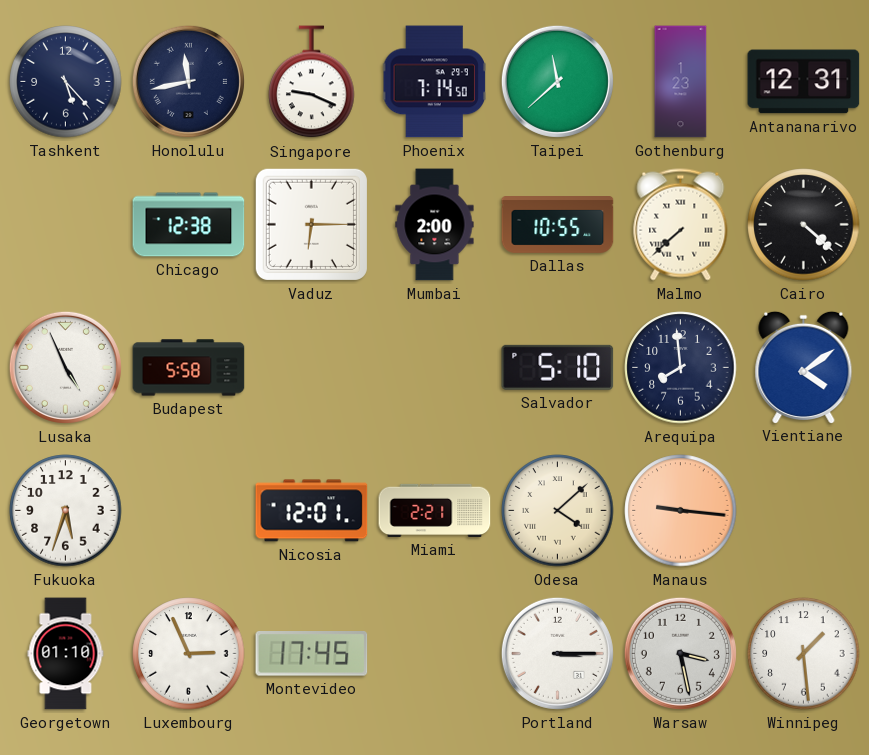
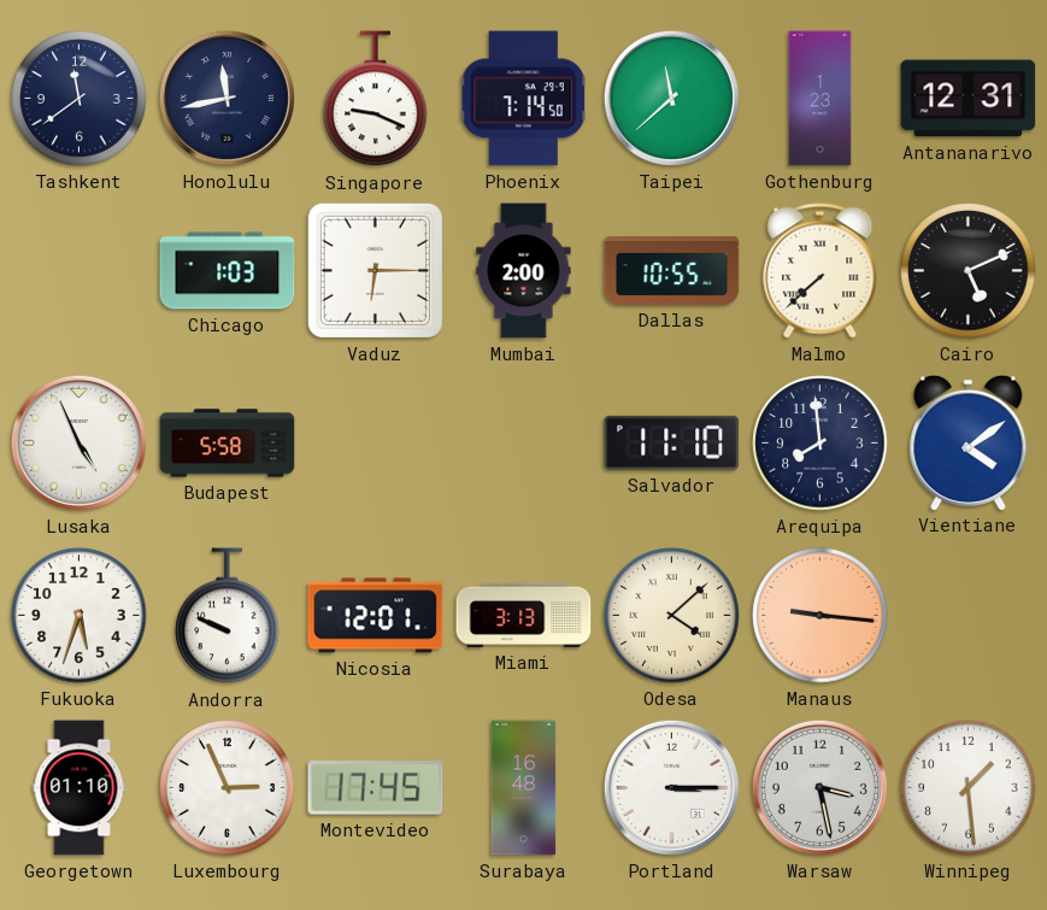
Tashkent: 5:23 -> 11:39
Chicago: 12:38 -> 1:03
Cairo: 4:22 -> 5:11
Salvador: 5:10 -> 11:10
Andorra: none -> 9:49
Miami: 2:21 -> 3:13
Surabaya: none -> 16:48
